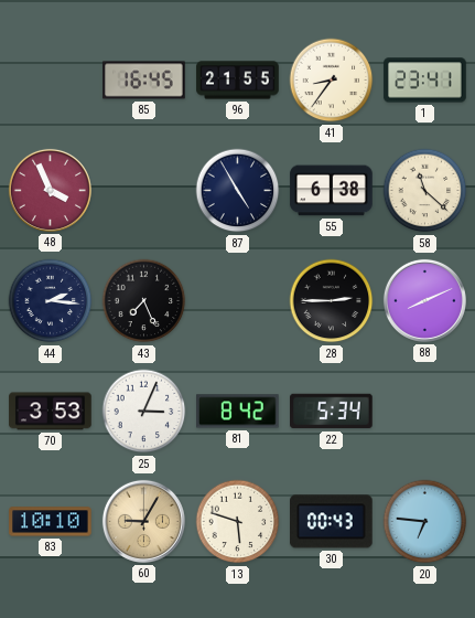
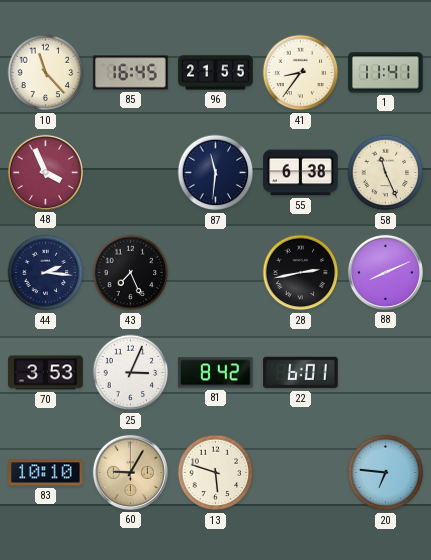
10: none -> 11:23
1: 23:41 -> 11:41
87: 4:55 -> 11:31
58: 11:22 -> 11:26
28: 2:45 -> 2:43
22: 5:34 -> 6:01
30: 00:43 -> none
